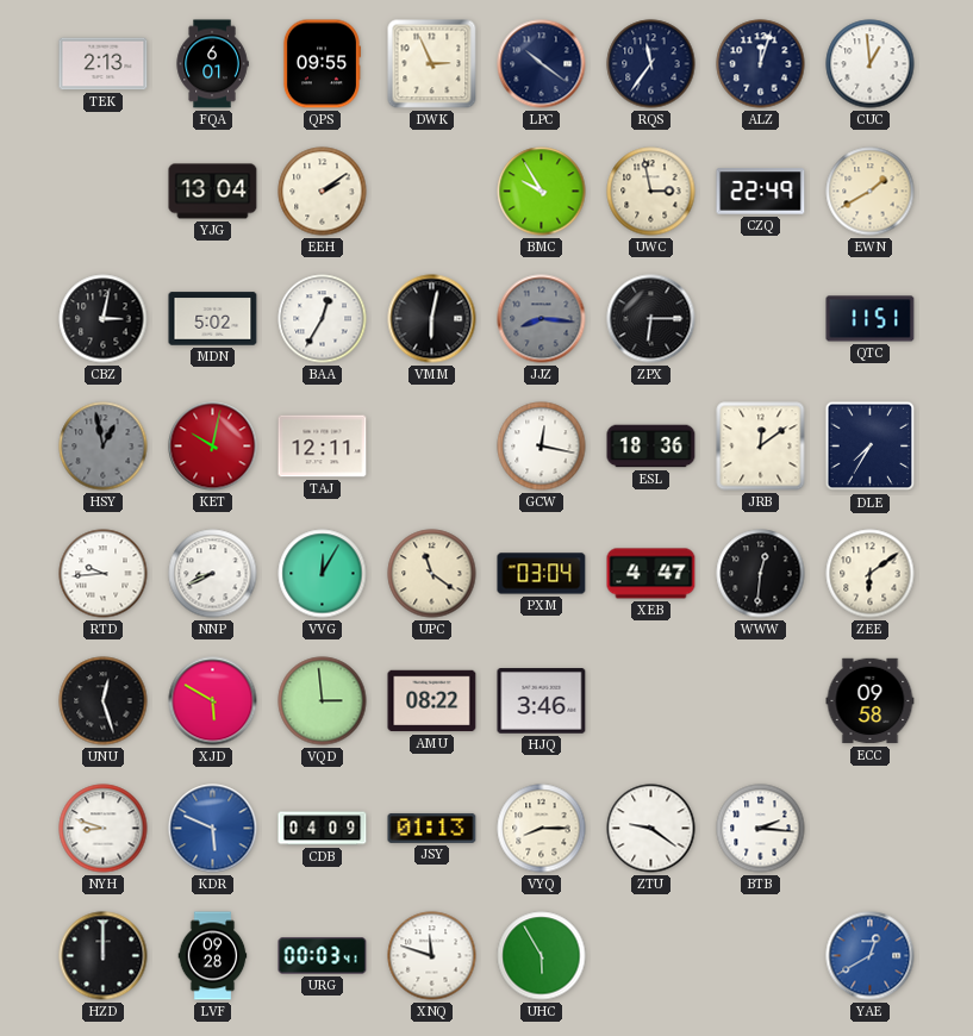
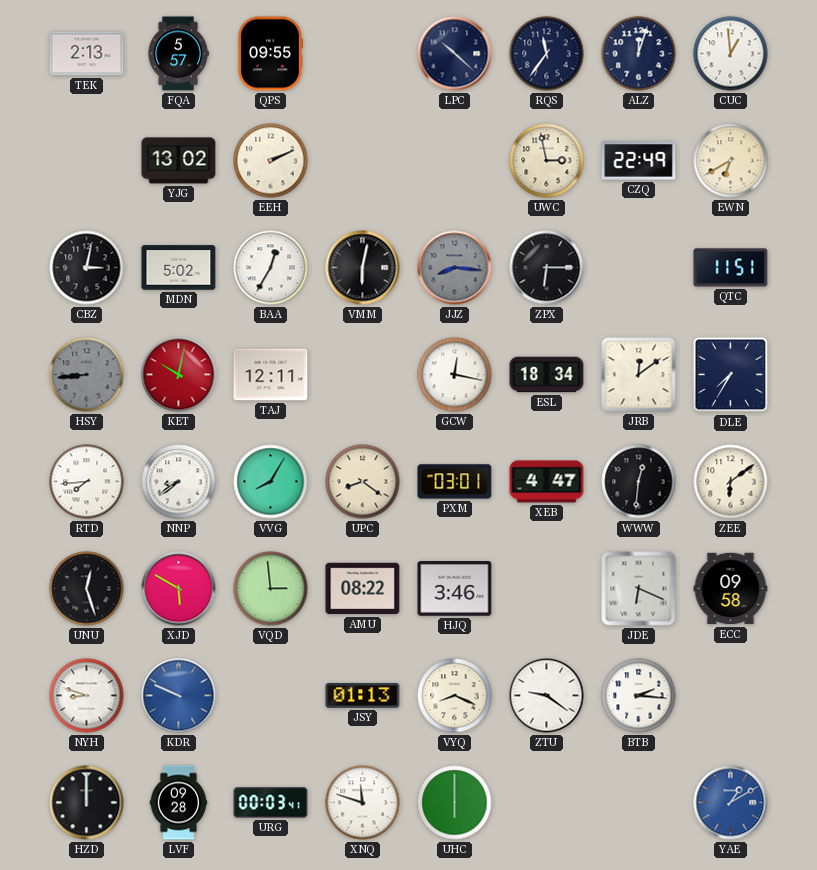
FQA: 6:01 -> 5:57
DWK: 2:56 -> none
LPC: 10:21 -> 10:22
YJG: 13:04 -> 13:02
EEH: 2:09 -> 2:11
BMC: 9:55 -> none
EWN: 1:40 -> 6:40
HSY: 12:58 -> 8:44
ESL: 18:36 -> 18:34
RTD: 9:44 -> 7:44
NNP: 8:41 -> 8:39
VVG: 12:05 -> 8:05
UPC: 11:21 -> 8:21
PXM: 03:04 -> 03:01
JDE: none -> 6:19
KDR: 5:49 -> 9:49
CDB: 04:09 -> none
VYQ: 8:15 -> 8:19
UHC: 5:55 -> 6:00
YAE: 12:40 -> 1:10
